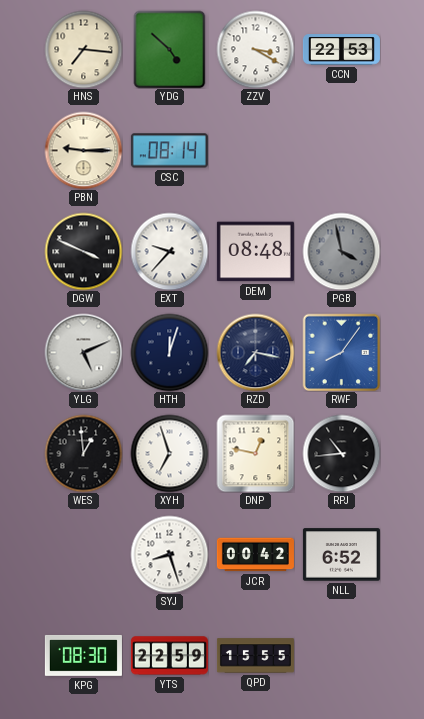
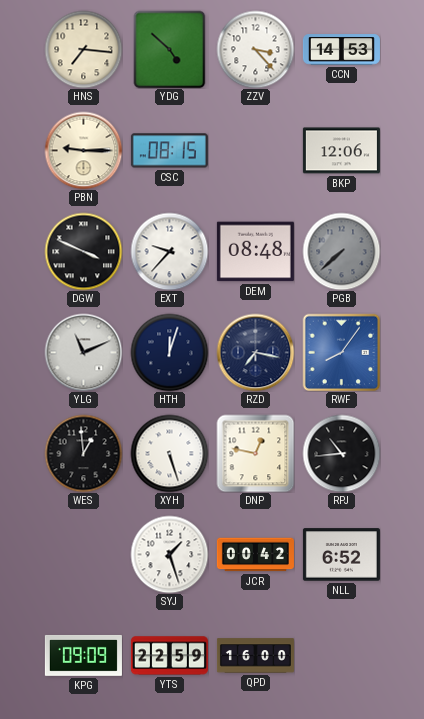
ZZV: 3:20 -> 3:23
CCN: 22:53 -> 14:53
CSC: 08:14 -> 08:15
BKP: none -> 12:06
PGB: 3:58 -> 7:38
YLG: 5:11 -> 11:11
XYH: 6:57 -> 5:27
SYJ: 8:27 -> 1:27
KPG: 08:30 -> 09:09
QPD: 15:55 -> 16:00
